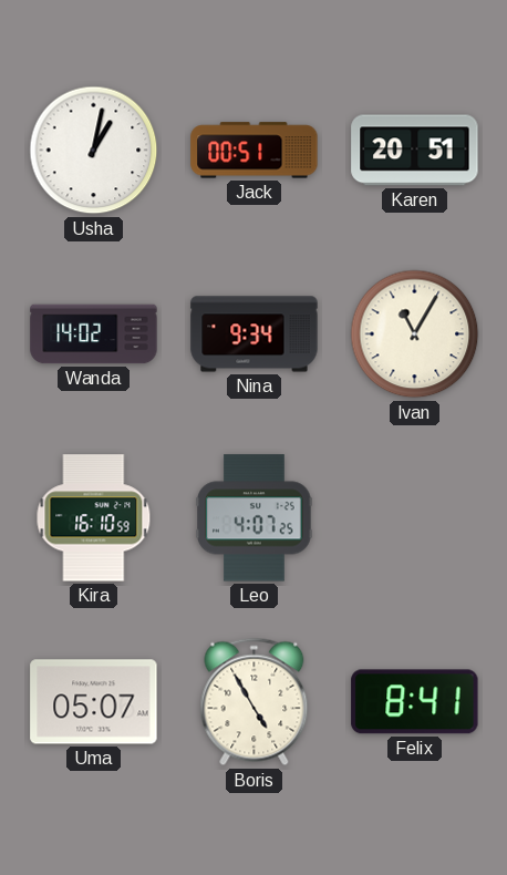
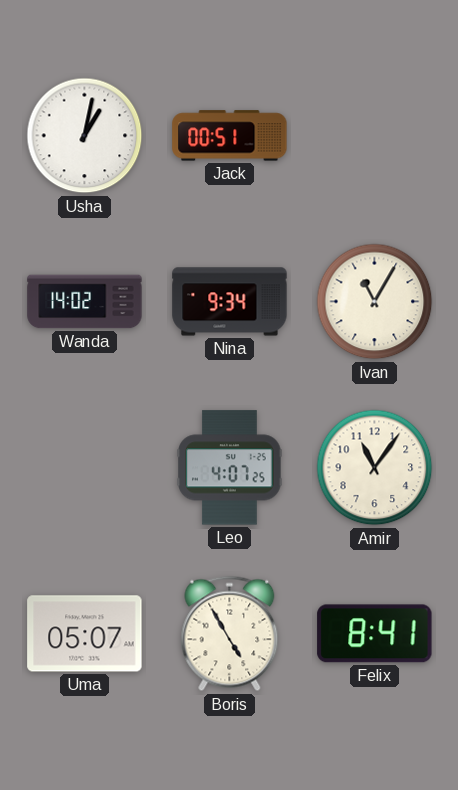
Karen: 20:51 -> none
Kira: 16:10 -> none
Amir: none -> 11:06
